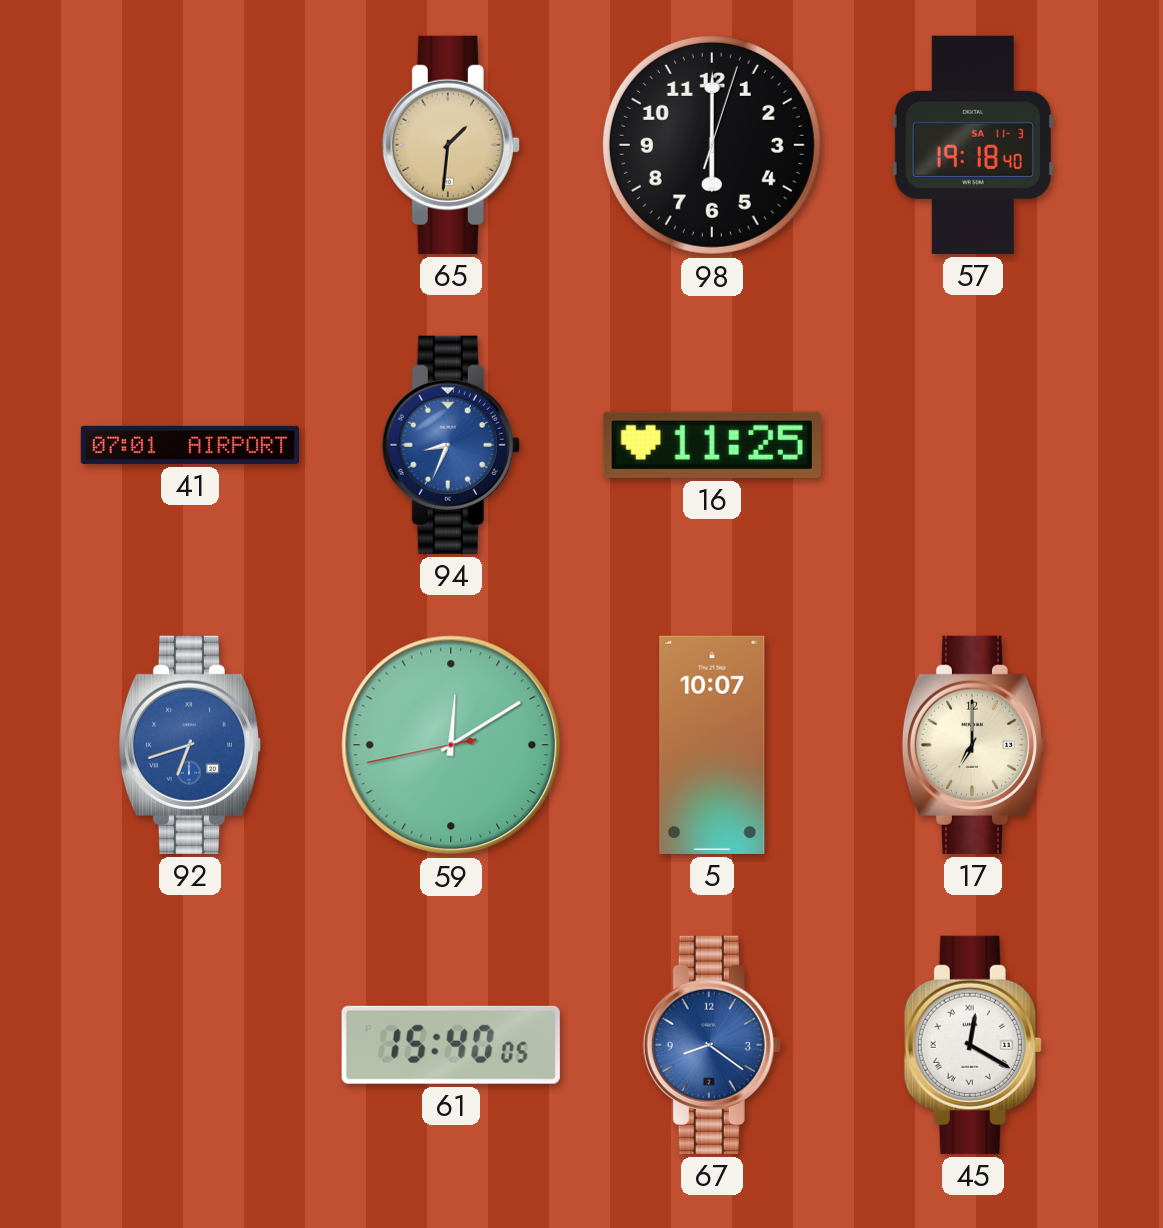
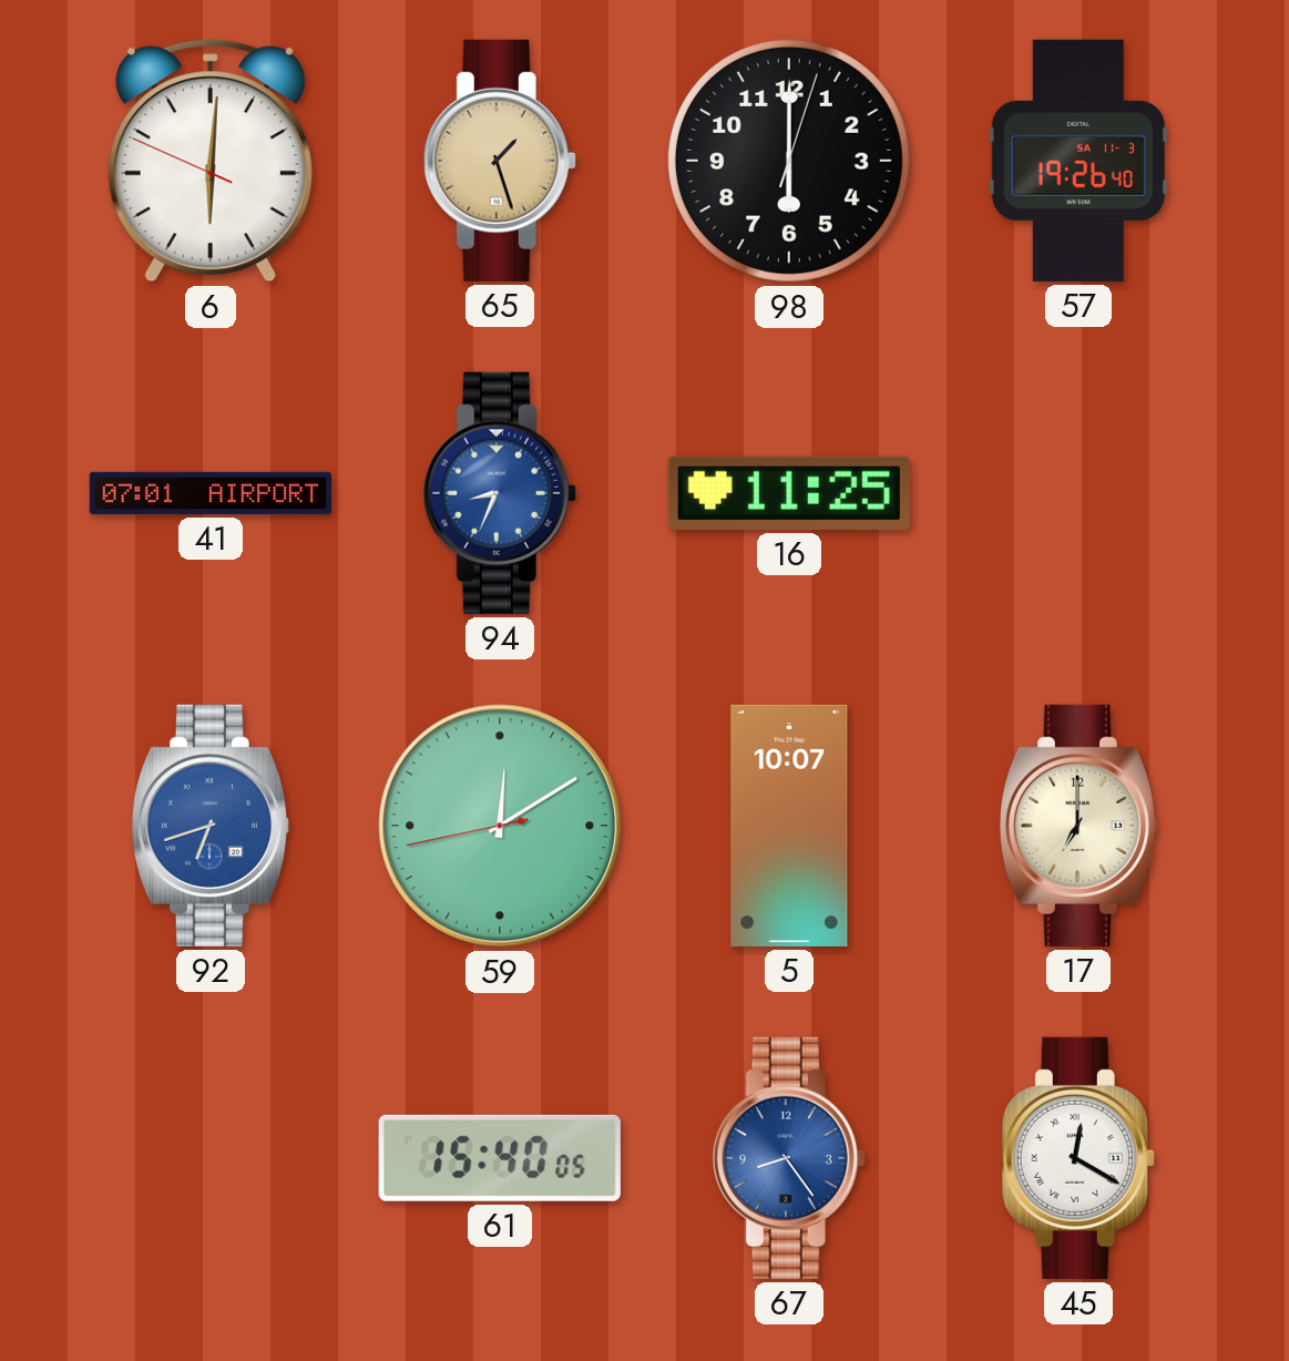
6: none -> 6:00
65: 1:31 -> 1:27
57: 19:18 -> 19:26
67: 8:21 -> 8:24
